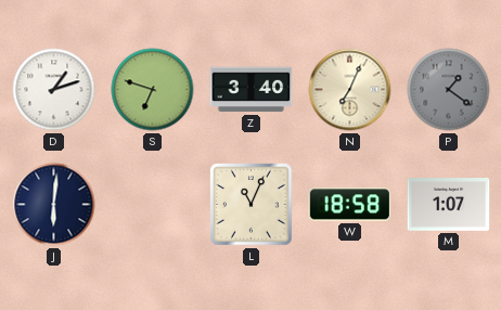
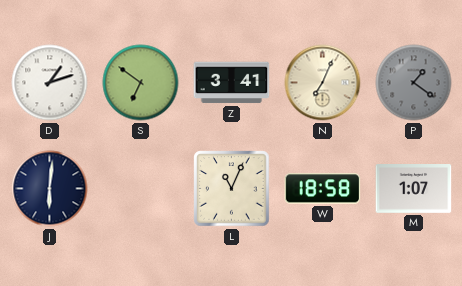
S: 6:48 -> 6:51
Z: 3:40 -> 3:41
